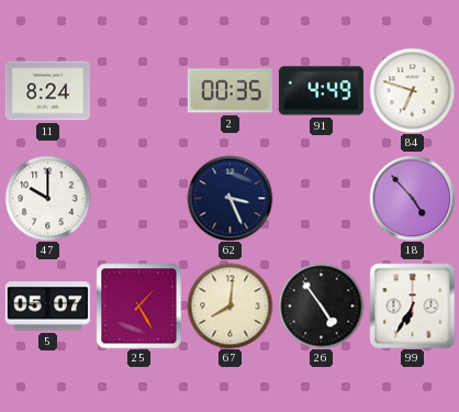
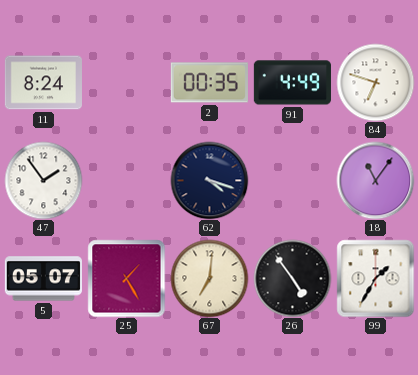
47: 10:00 -> 1:54
62: 3:26 -> 4:18
18: 4:53 -> 11:06
67: 8:01 -> 7:01
99: 6:35 -> 1:35
